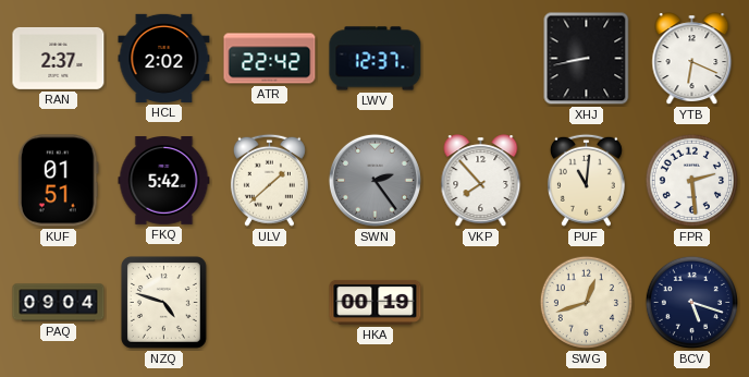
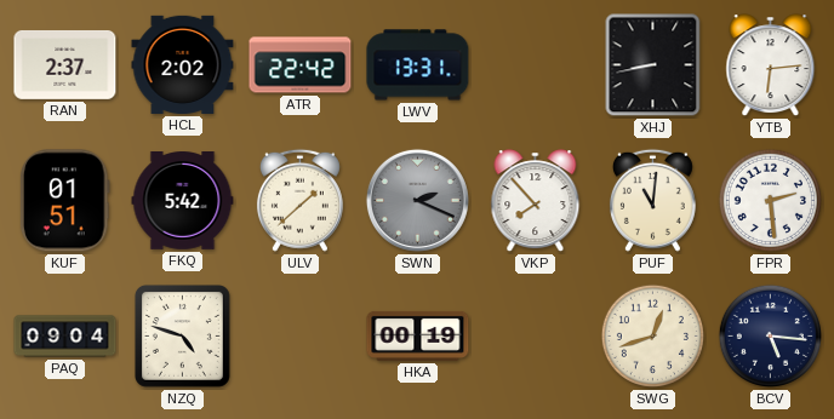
LWV: 12:37 -> 13:31
YTB: 6:19 -> 6:14
SWN: 2:24 -> 2:19
BCV: 5:18 -> 5:16
